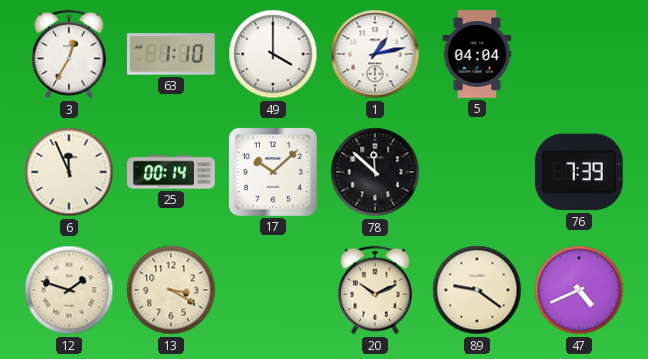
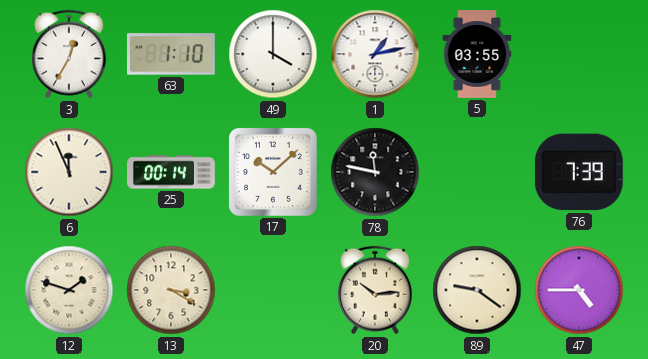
5: 04:04 -> 03:55
78: 11:52 -> 11:47
20: 10:11 -> 10:14
47: 4:41 -> 4:45
